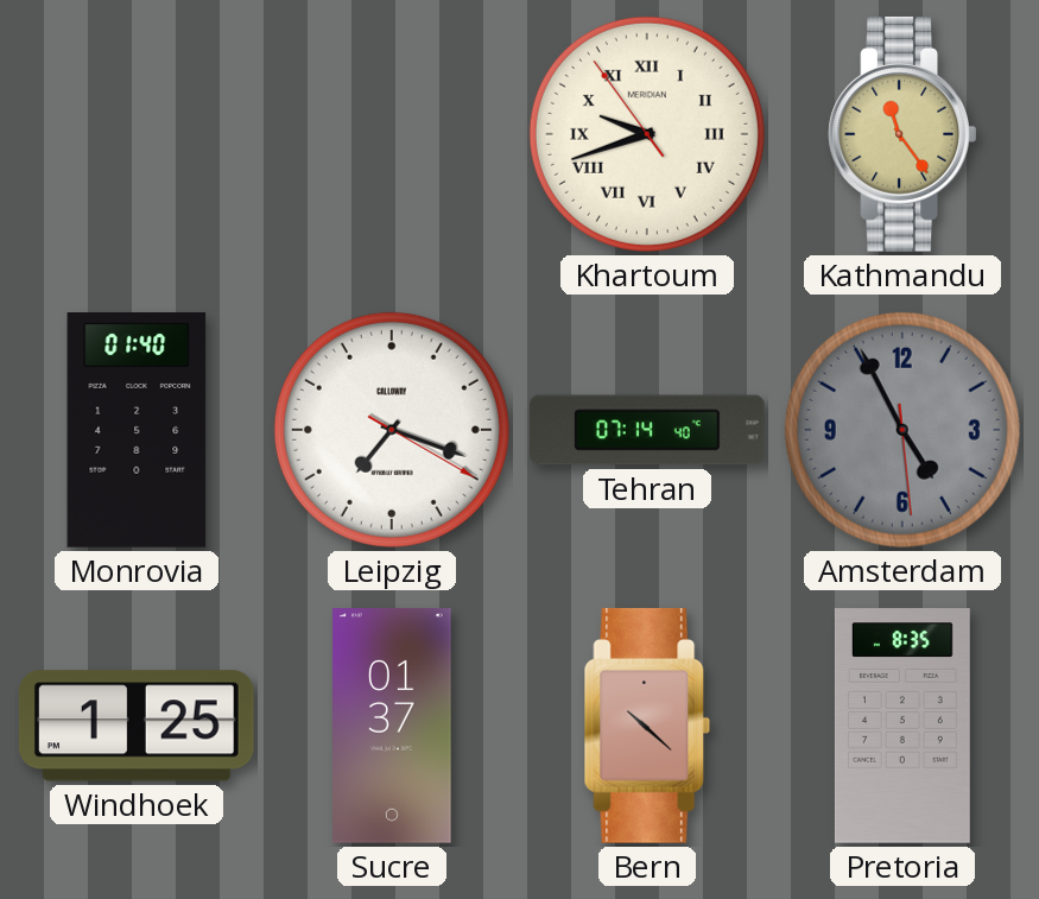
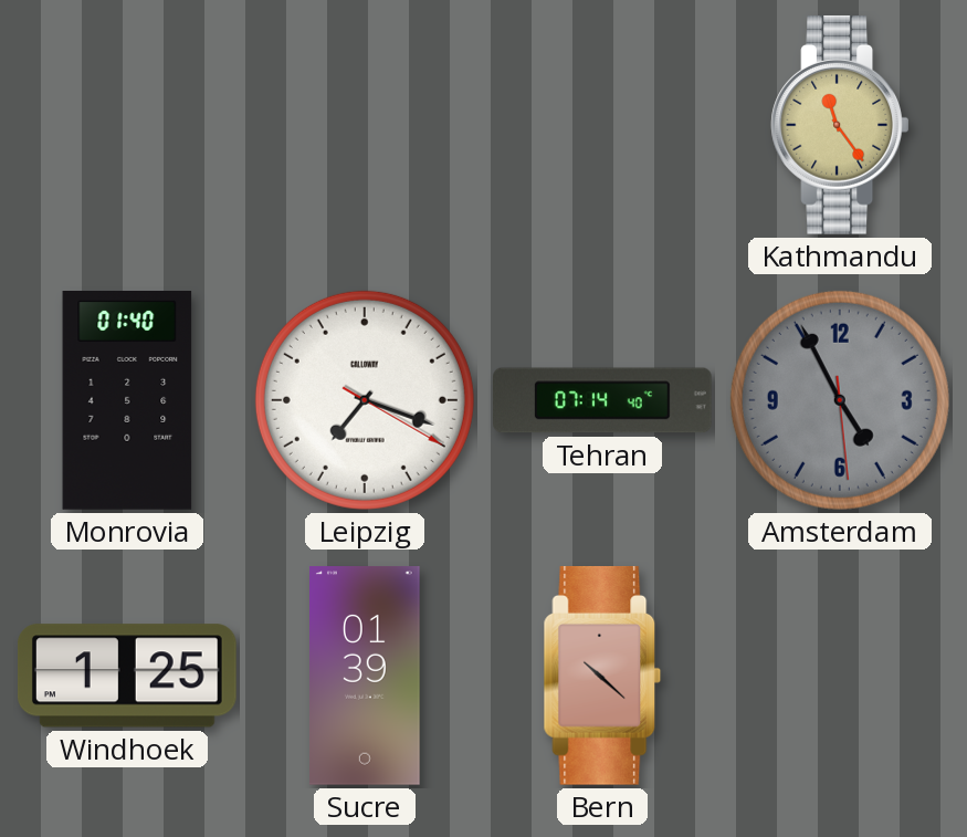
Khartoum: 9:41 -> none
Sucre: 01:37 -> 01:39
Pretoria: 8:35 -> none
